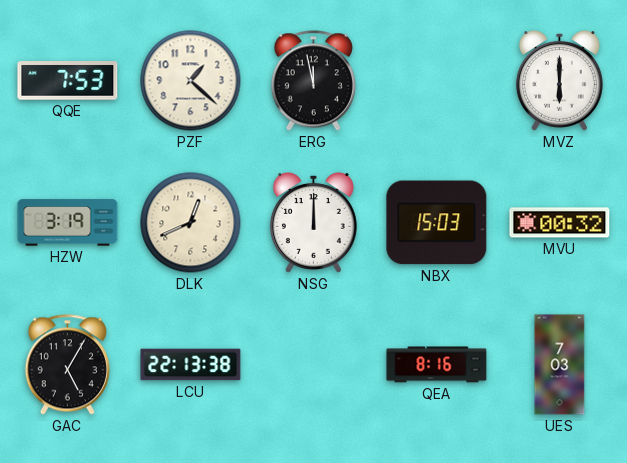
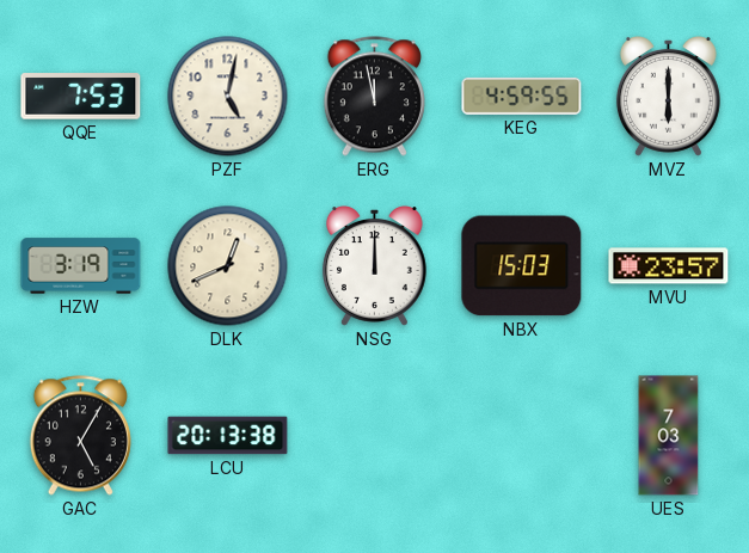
PZF: 1:22 -> 5:02
KEG: none -> 4:59
MVU: 00:32 -> 23:57
LCU: 22:13 -> 20:13
QEA: 8:16 -> none
